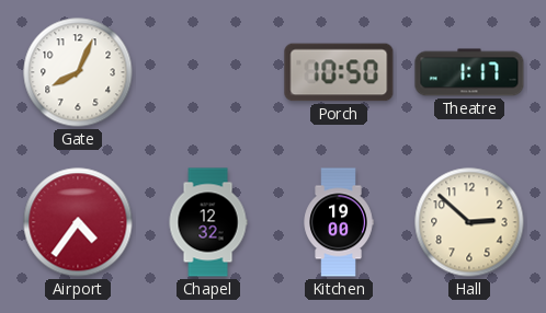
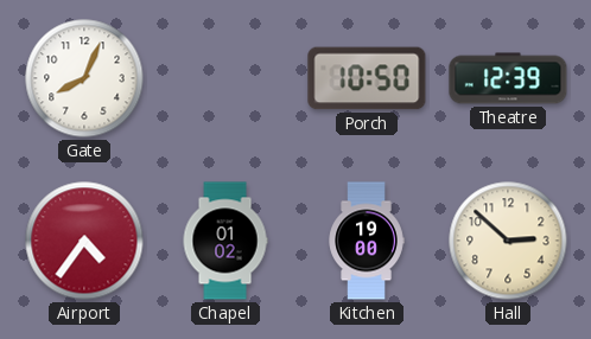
Theatre: 1:17 -> 12:39
Chapel: 12:32 -> 01:02
